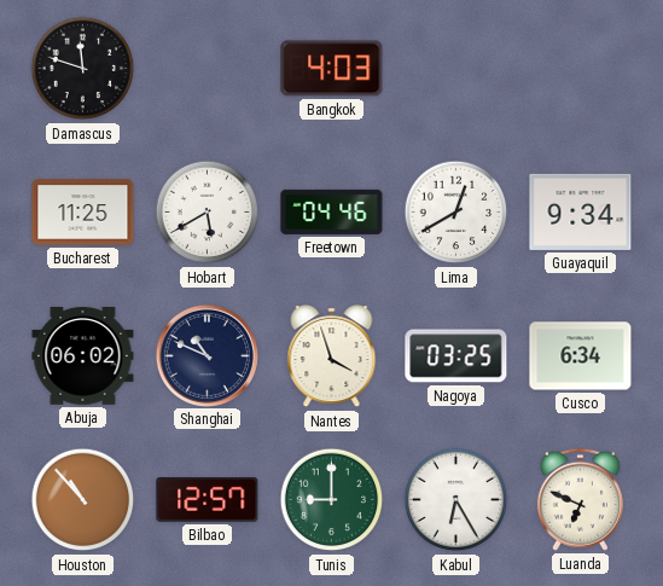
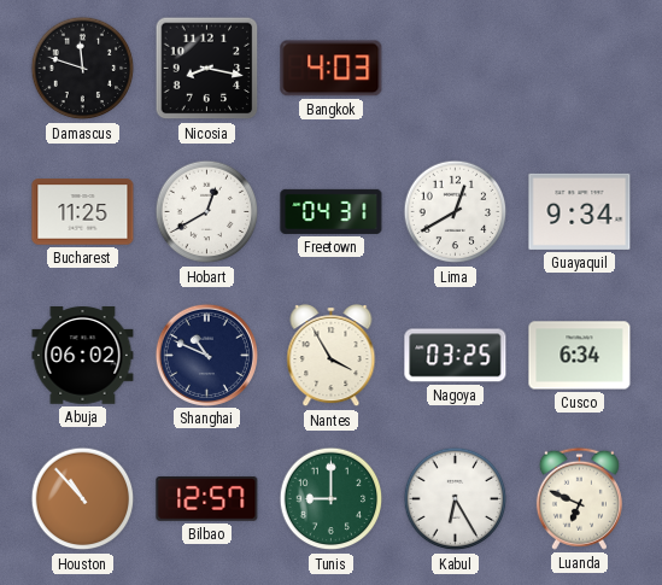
Nicosia: none -> 8:17
Hobart: 5:40 -> 12:40
Freetown: 04:46 -> 04:31
Nantes: 3:57 -> 3:55
